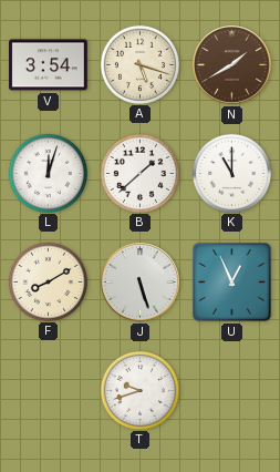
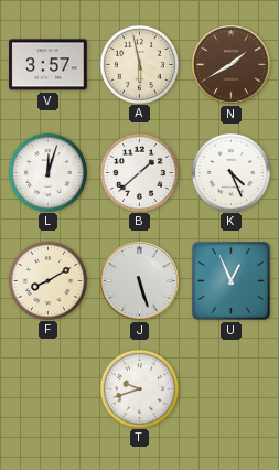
V: 3:54 -> 3:57
A: 5:18 -> 5:58
K: 11:00 -> 4:26
